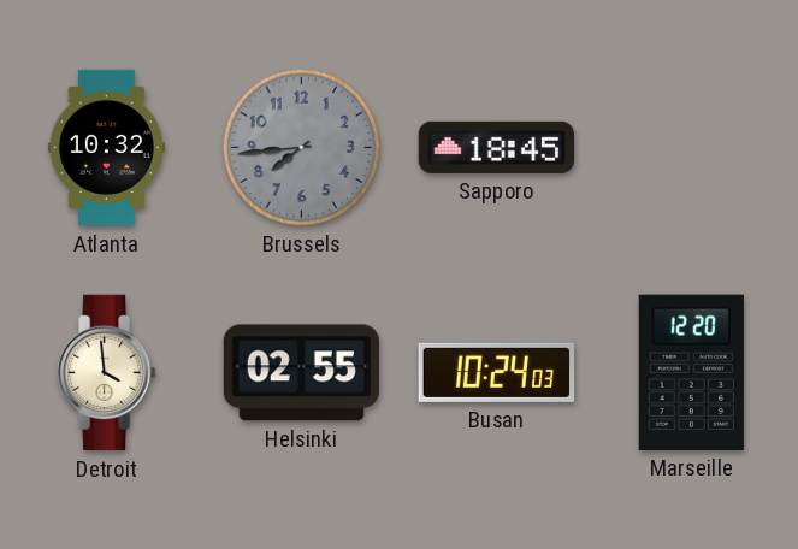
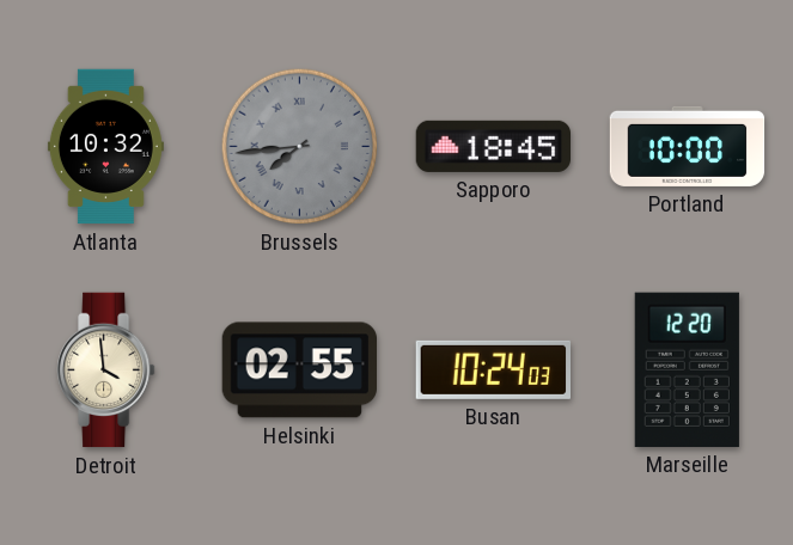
Brussels numerals: Arabic -> Roman
Portland: none -> 10:00
